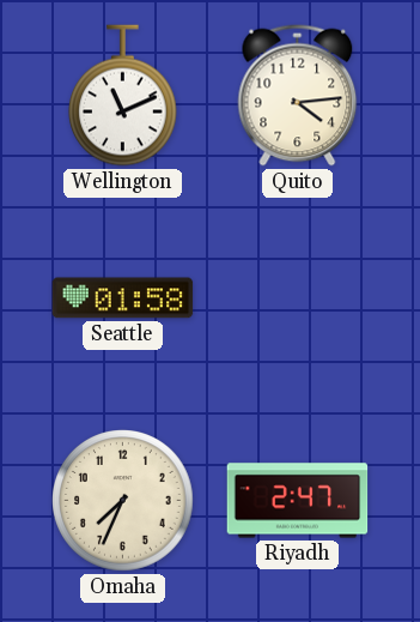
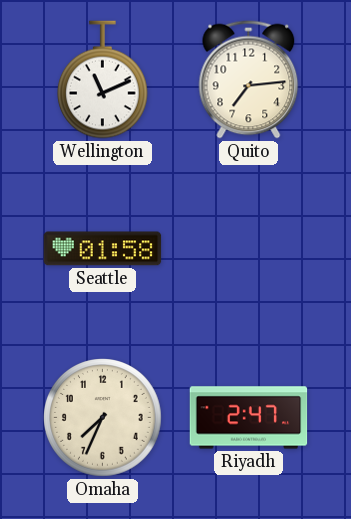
Quito: 4:14 -> 7:14
